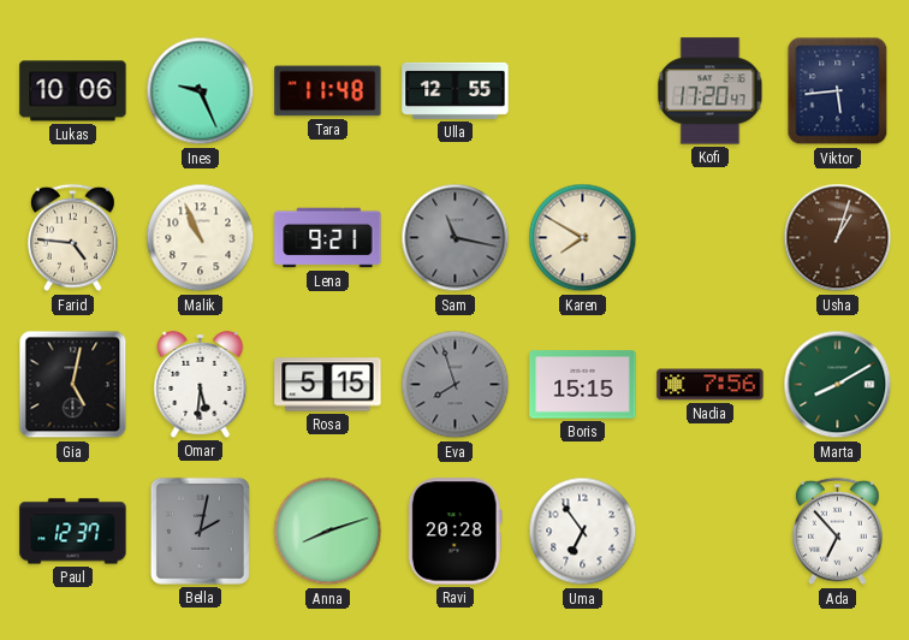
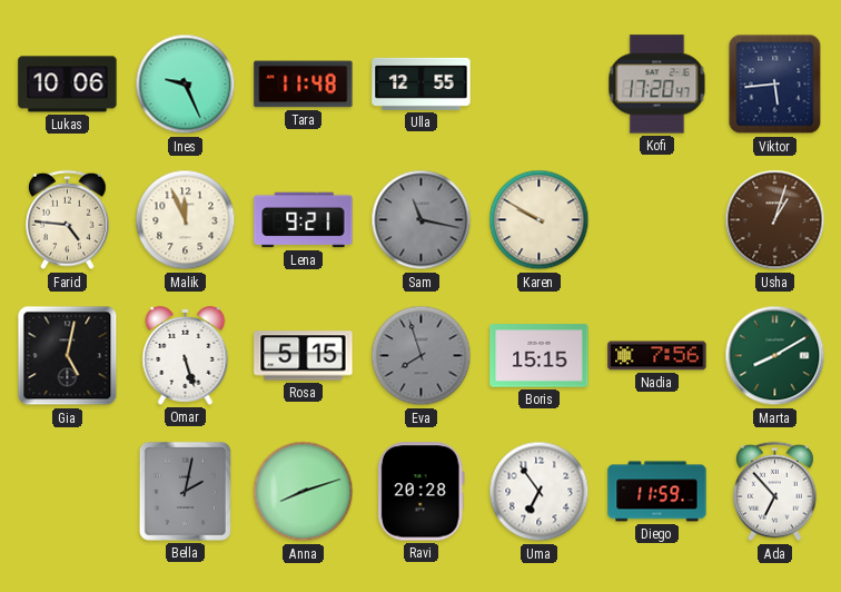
Malik: 10:56 -> 11:56
Karen: 7:50 -> 9:50
Omar: 5:31 -> 5:27
Paul: 12:37 -> none
Diego: none -> 11:59
